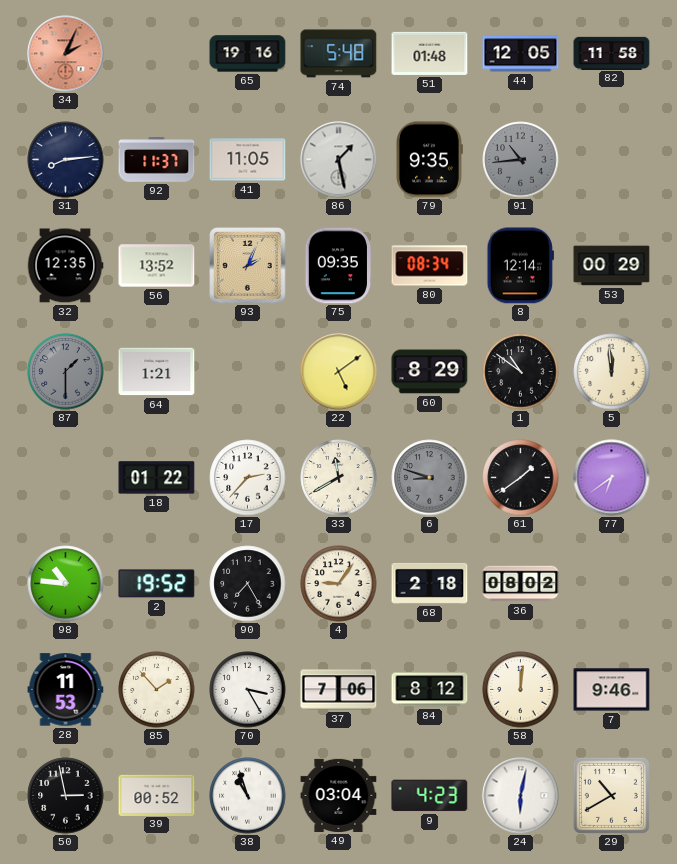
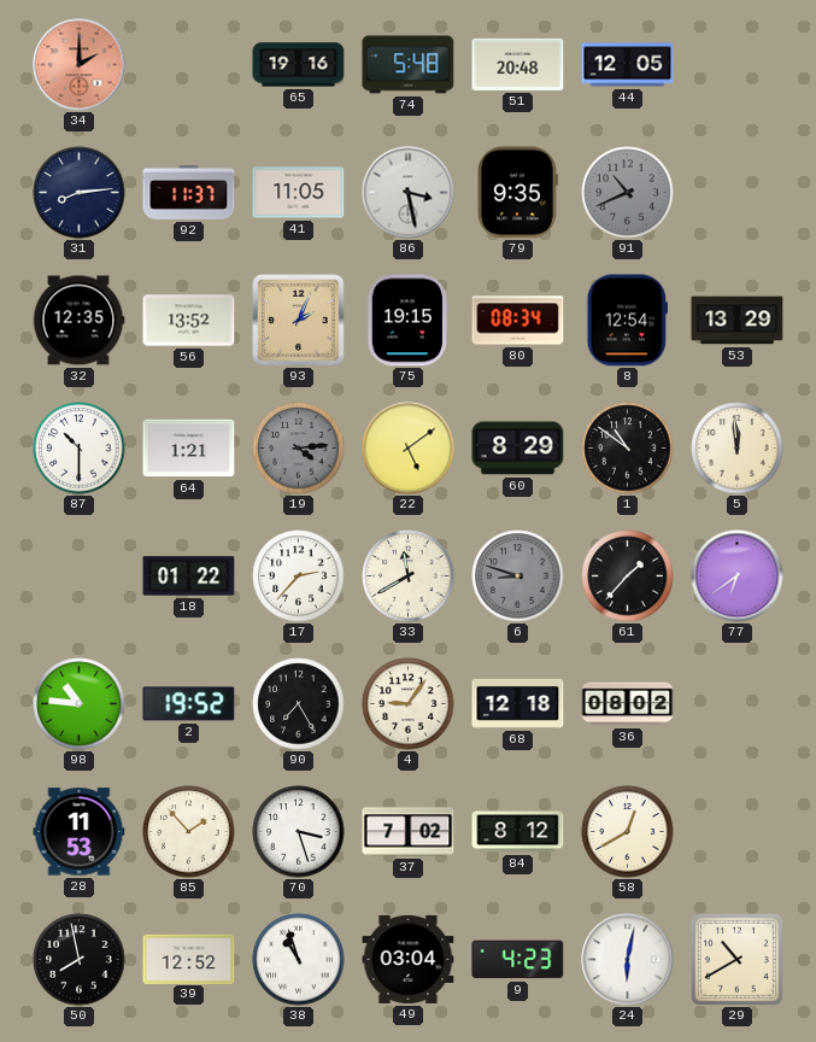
34: 2:04 -> 2:00
51: 01:48 -> 20:48
82: 11:58 -> none
86: 1:28 -> 3:28
91: 10:44 -> 10:41
75: 09:35 -> 19:15
8: 12:14 -> 12:54
53: 00:29 -> 13:29
87: 1:30 -> 10:30
87 dial: grey -> white
19: none -> 4:14
61: 1:39 -> 1:37
68: 2:18 -> 12:18
70: 3:25 -> 3:27
37: 7:06 -> 7:02
58: 12:01 -> 12:40
7: 9:46 -> none
50: 2:58 -> 7:58
39: 00:52 -> 12:52
